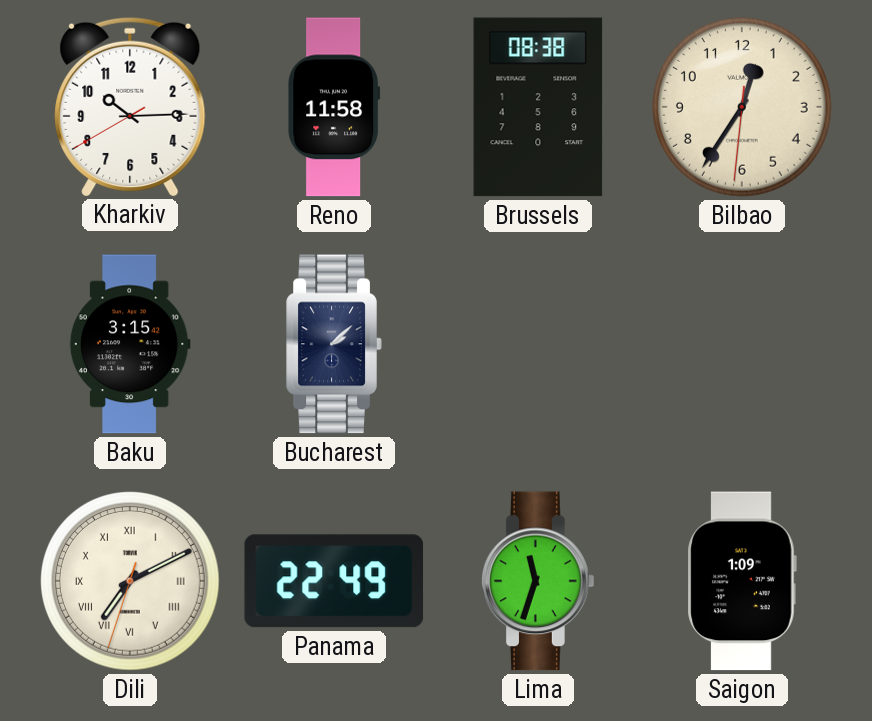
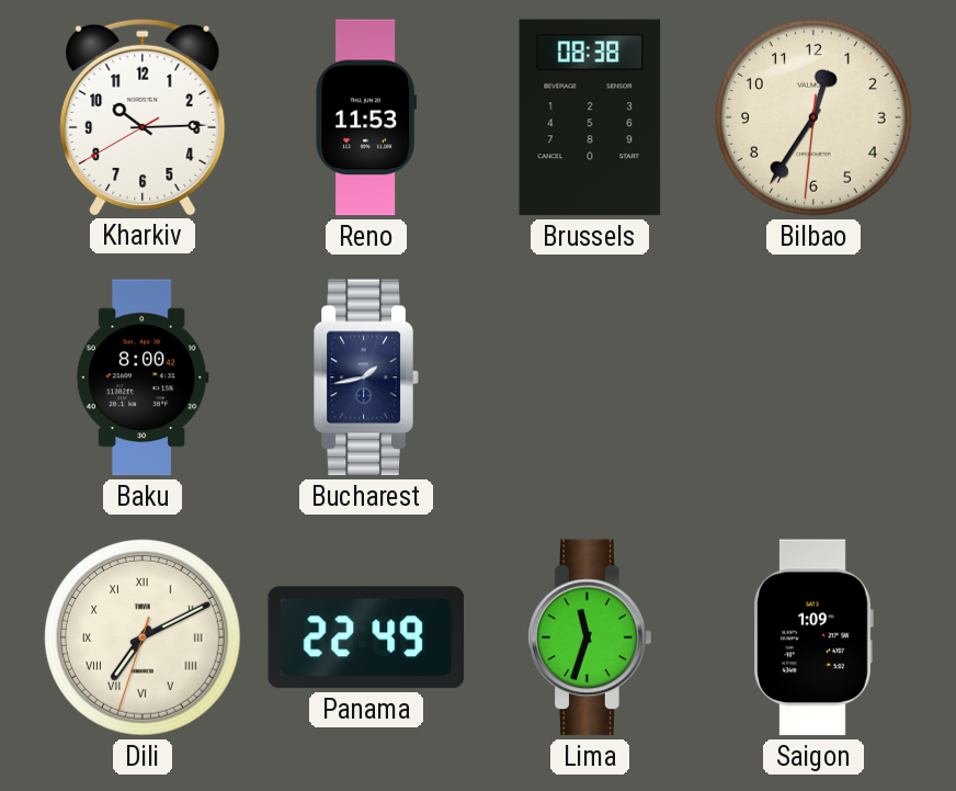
Reno: 11:58 -> 11:53
Baku: 3:15 -> 8:00
Bucharest: 2:08 -> 1:43
